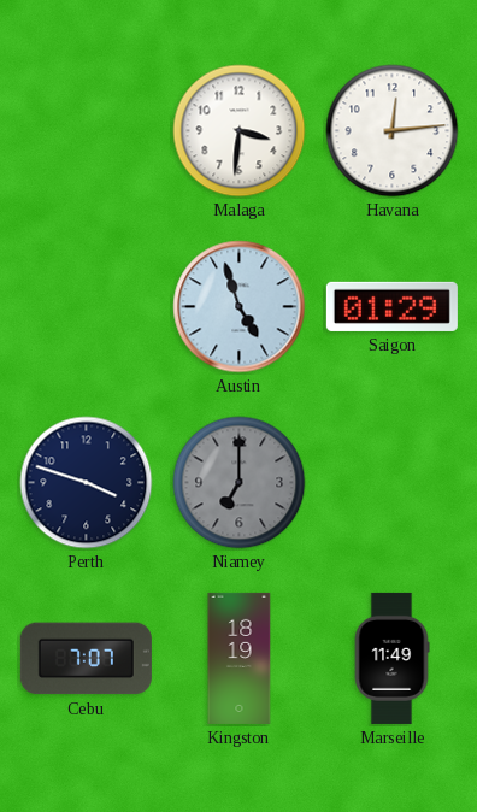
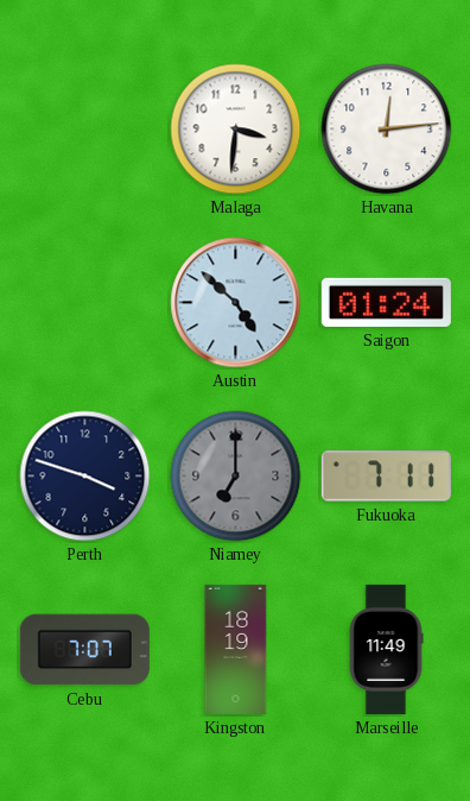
Austin: 4:57 -> 4:52
Saigon: 01:29 -> 01:24
Fukuoka: none -> 7:11
